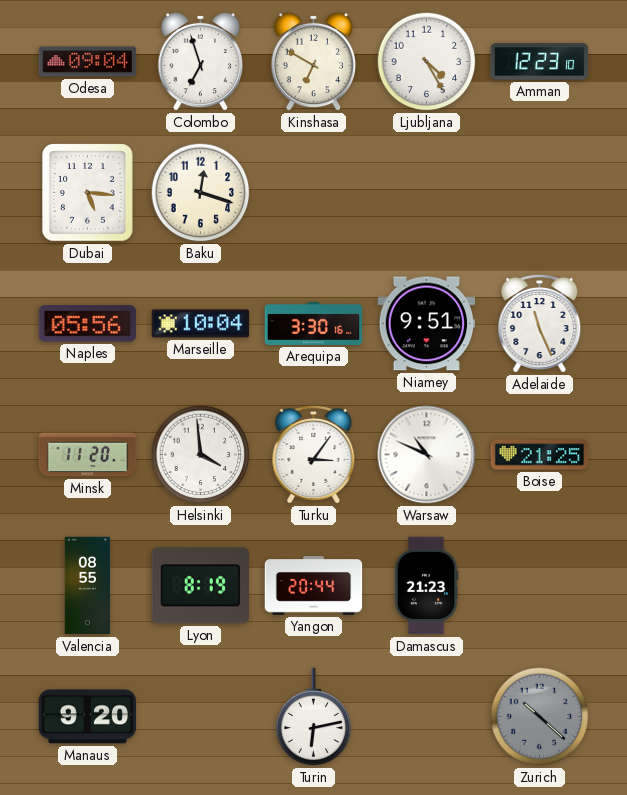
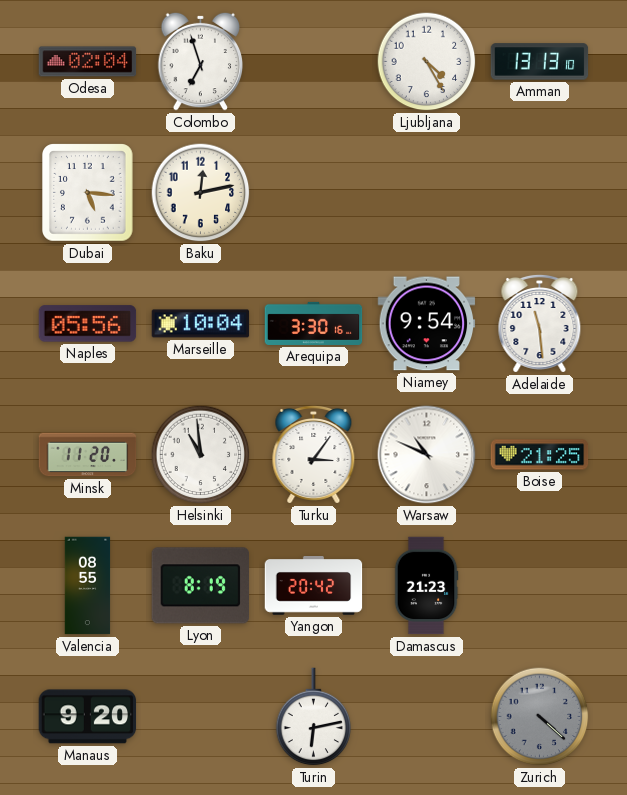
Odesa: 09:04 -> 02:04
Kinshasa: 6:50 -> none
Amman: 12:23 -> 13:13
Baku: 12:18 -> 12:13
Niamey: 9:51 -> 9:54
Adelaide: 11:26 -> 11:29
Helsinki: 3:59 -> 10:59
Yangon: 20:44 -> 20:42
Zurich: 10:22 -> 4:22
